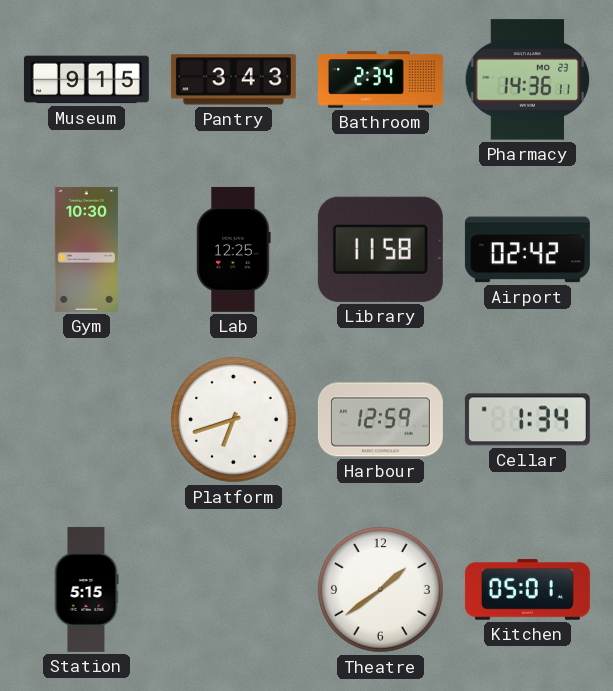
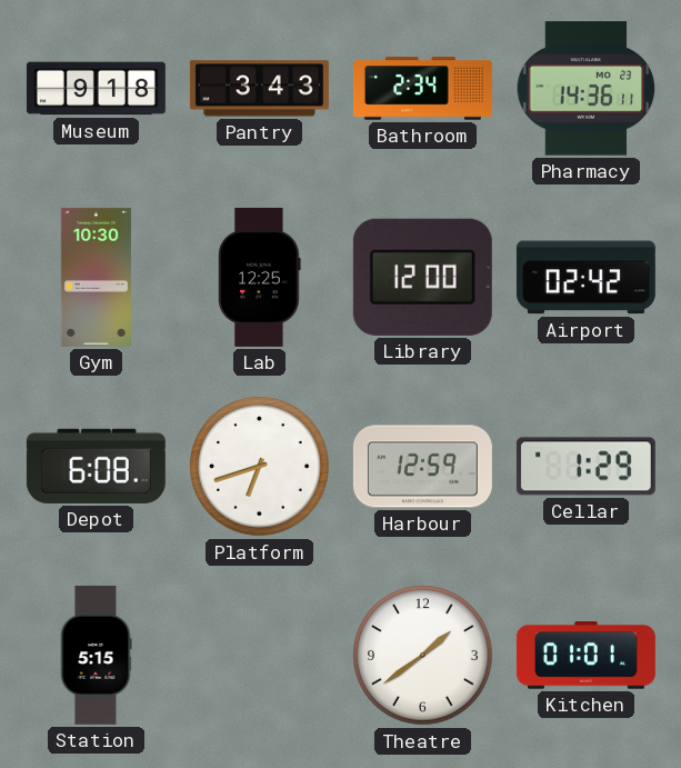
Museum: 9:15 -> 9:18
Library: 11:58 -> 12:00
Depot: none -> 6:08
Cellar: 1:34 -> 1:29
Kitchen: 05:01 -> 01:01
